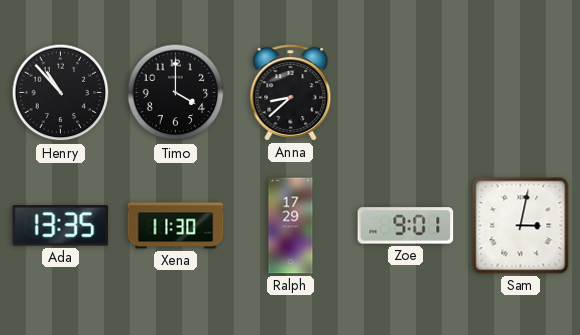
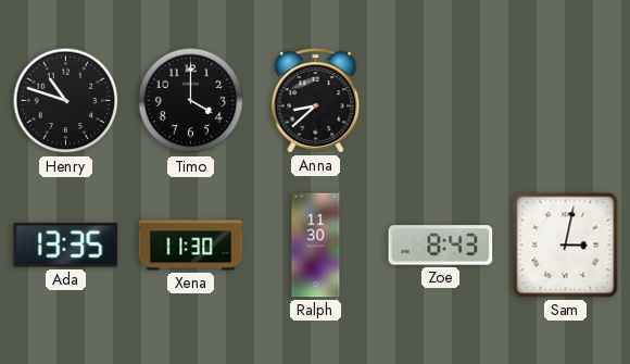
Henry: 10:53 -> 10:48
Ralph: 17:29 -> 11:30
Zoe: 9:01 -> 8:43
